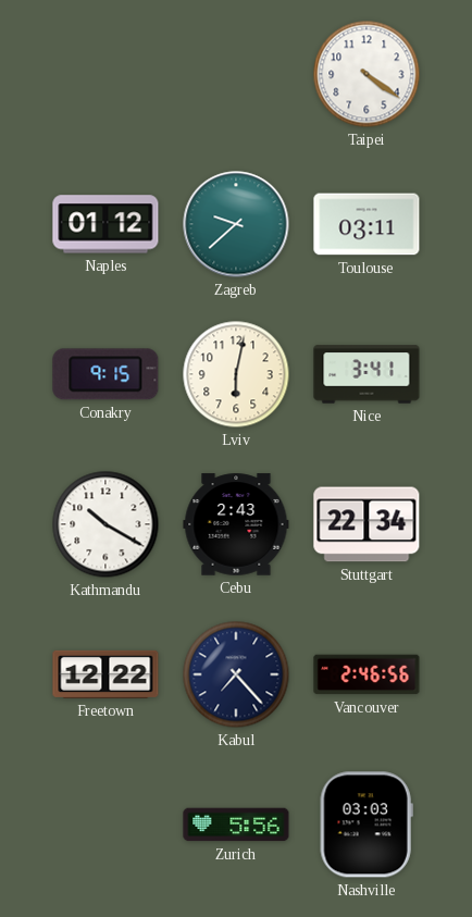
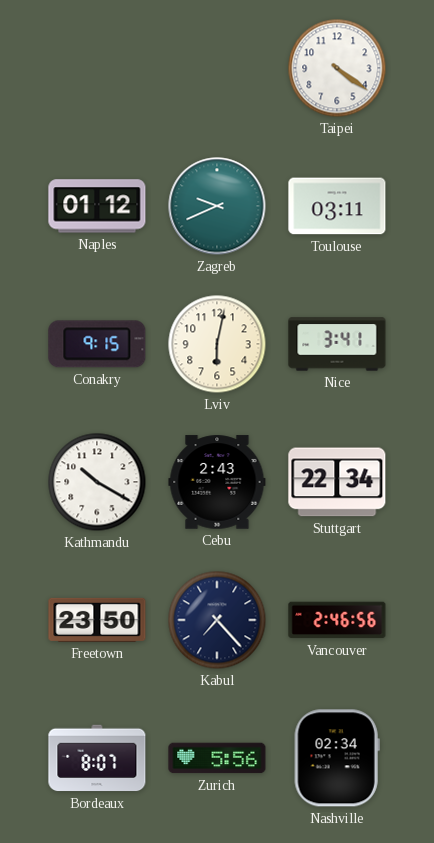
Zagreb: 9:38 -> 9:41
Freetown: 12:22 -> 23:50
Bordeaux: none -> 8:07
Nashville: 03:03 -> 02:34
